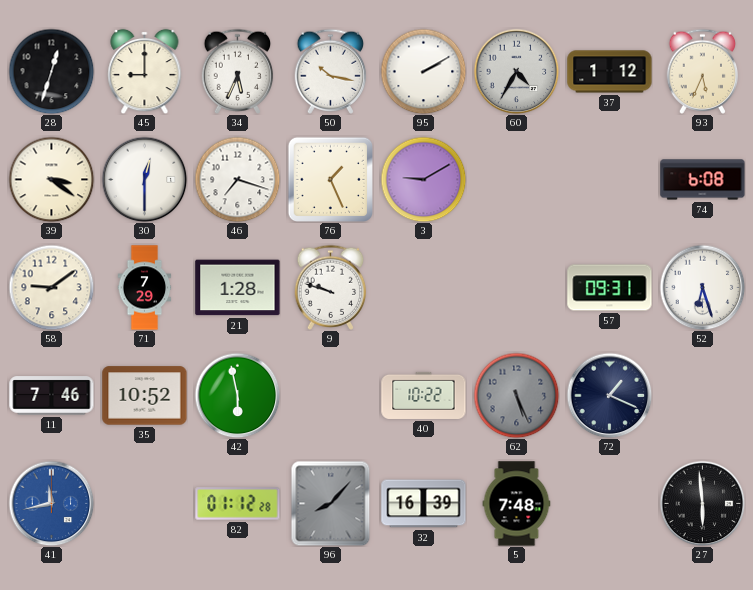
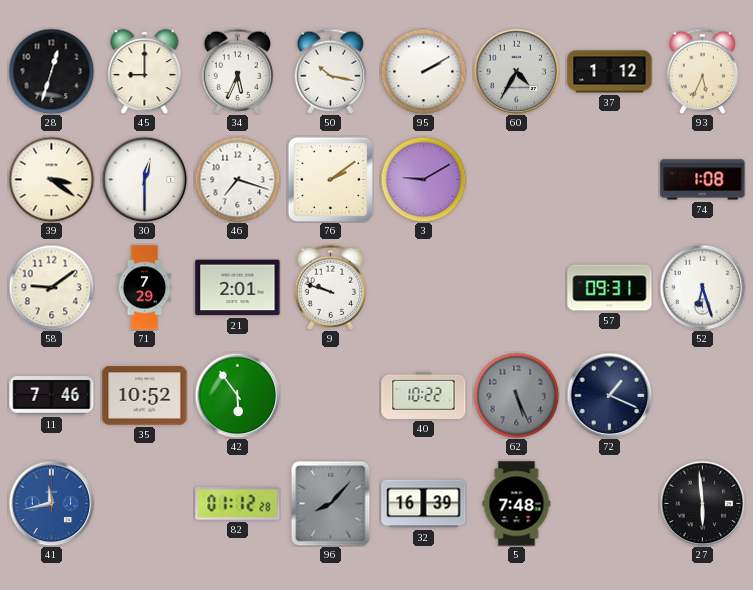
76: 1:26 -> 2:09
74: 6:08 -> 1:08
21: 1:28 -> 2:01
42: 5:58 -> 5:54
